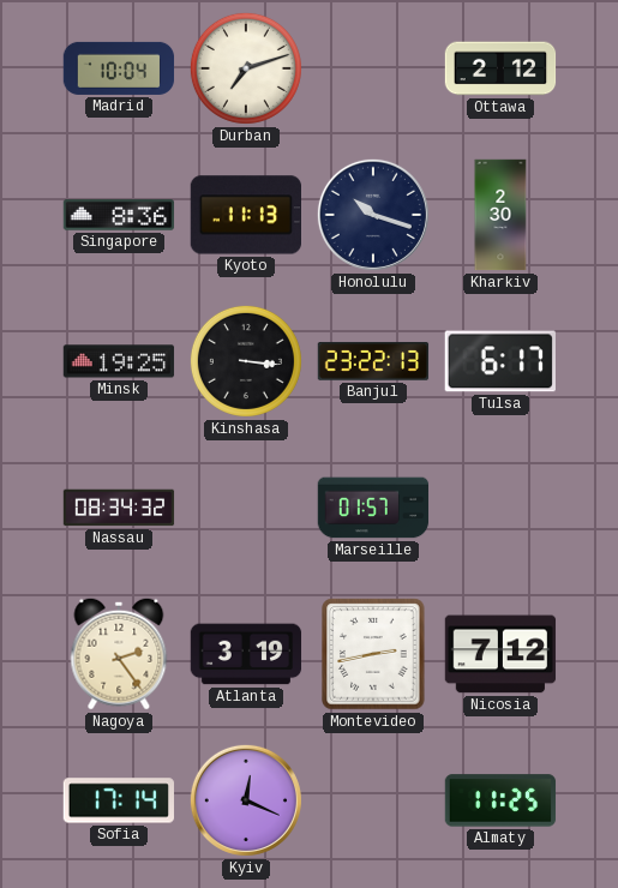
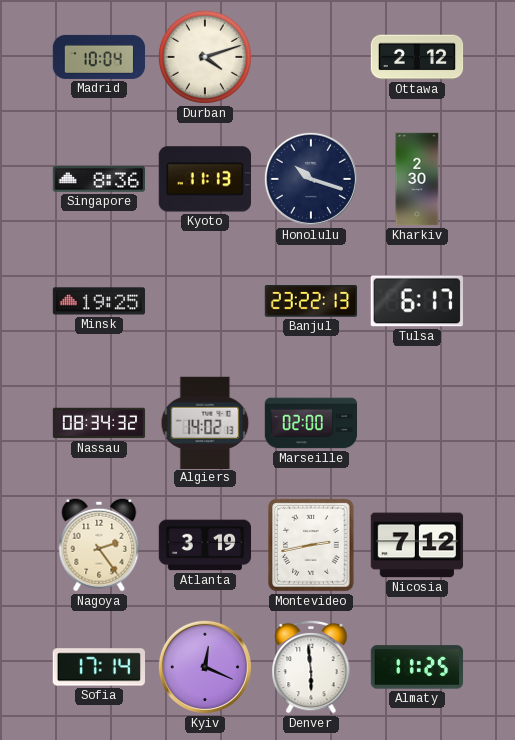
Durban: 7:12 -> 4:12
Kinshasa: 3:16 -> none
Algiers: none -> 14:02
Marseille: 01:57 -> 02:00
Denver: none -> 5:59
